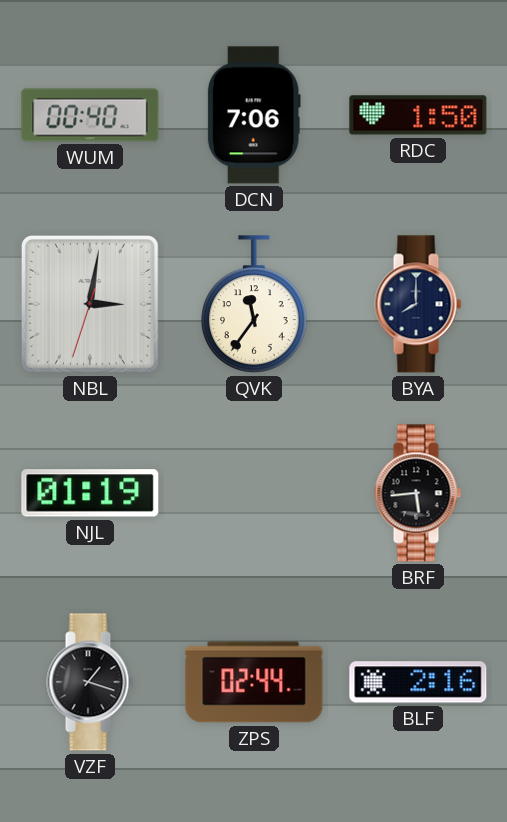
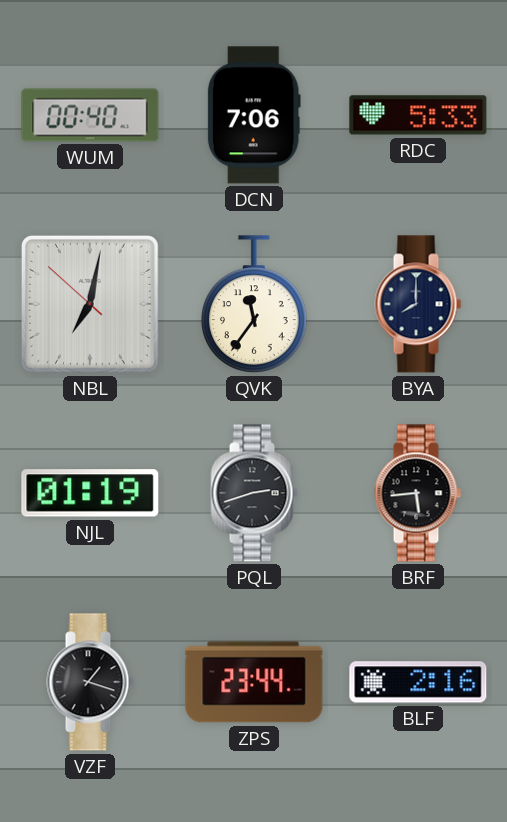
RDC: 1:50 -> 5:33
NBL: 3:01 -> 7:01
PQL: none -> 2:42
ZPS: 02:44 -> 23:44
